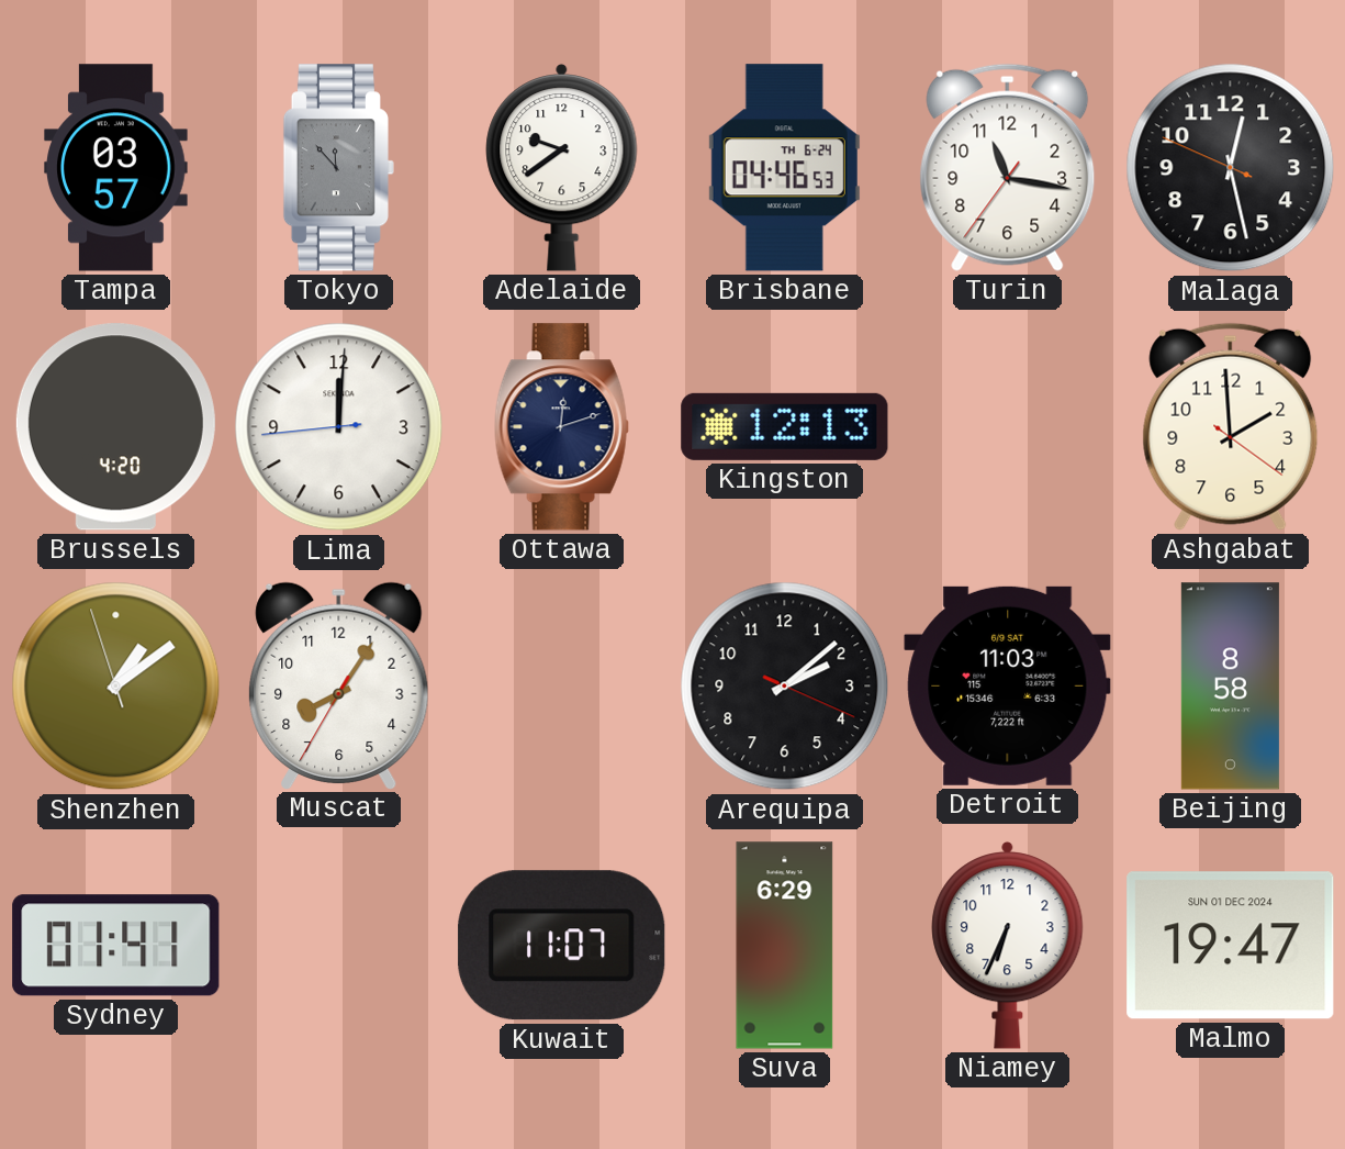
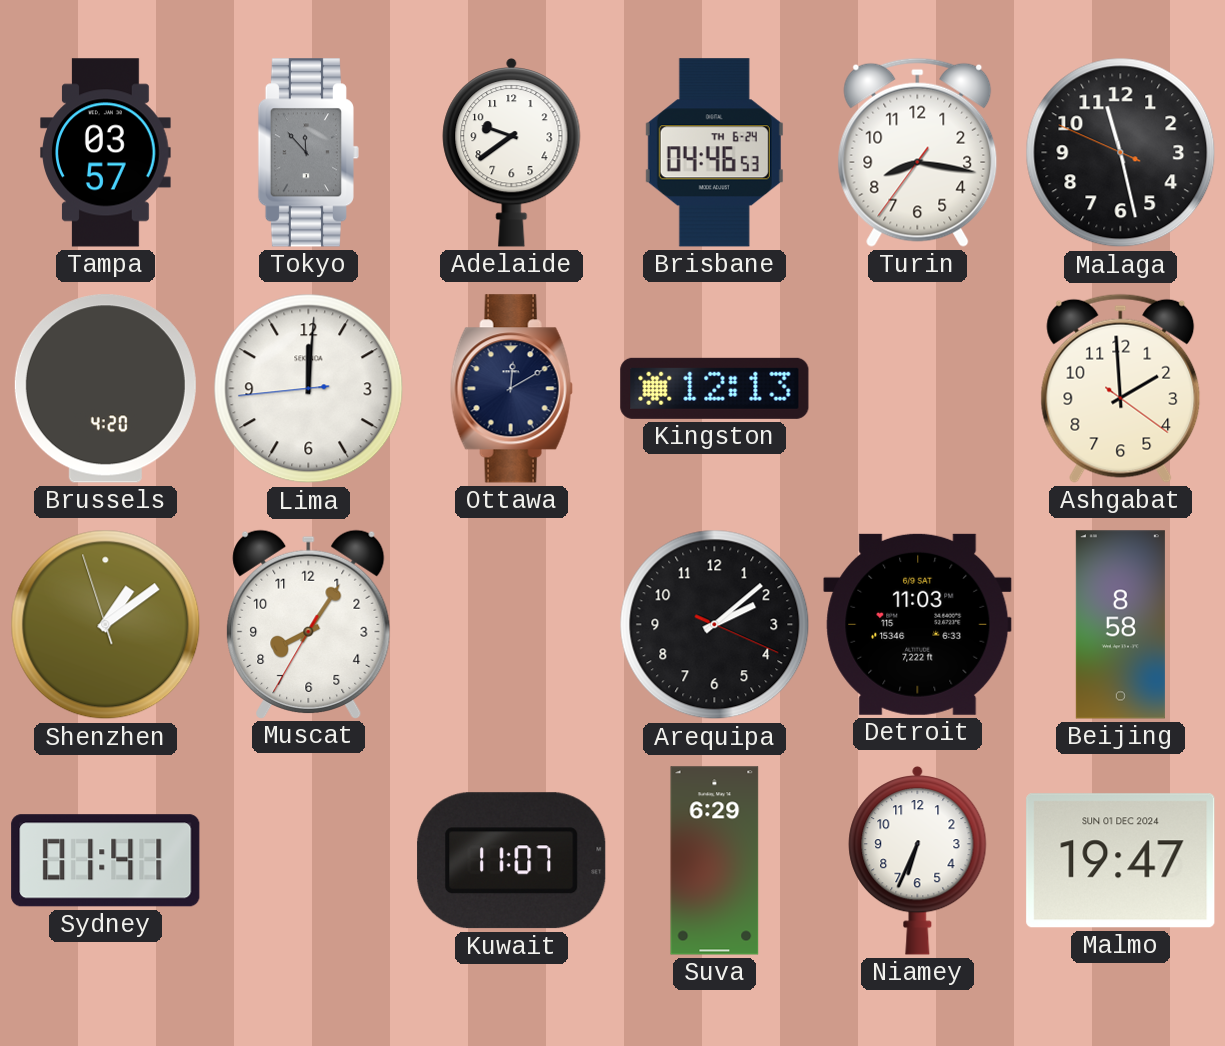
Turin: 11:16 -> 8:16
Malaga: 12:27 -> 11:27
Ottawa: 12:12 -> 12:10
